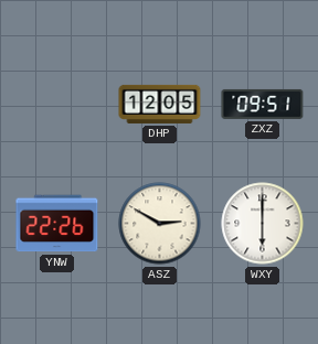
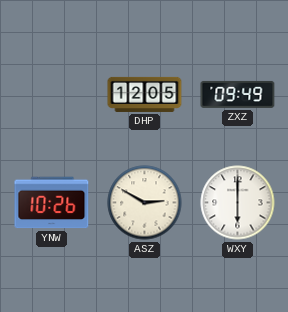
ZXZ: 09:51 -> 09:49
YNW: 22:26 -> 10:26
